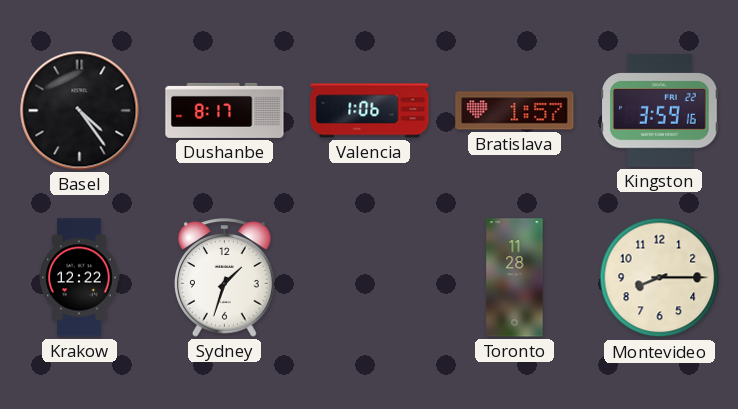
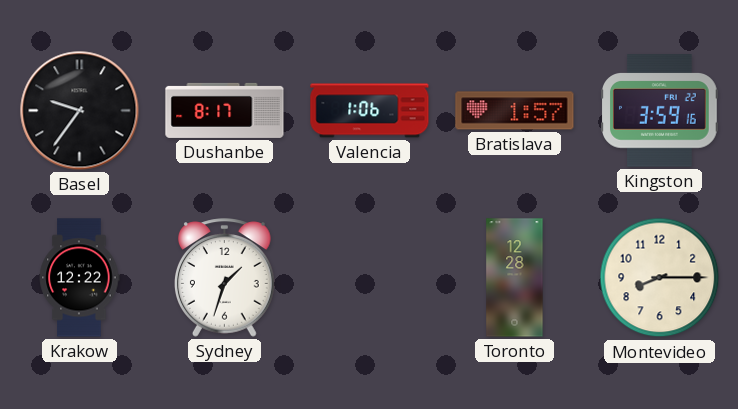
Basel: 4:24 -> 9:36
Toronto: 11:28 -> 12:28
